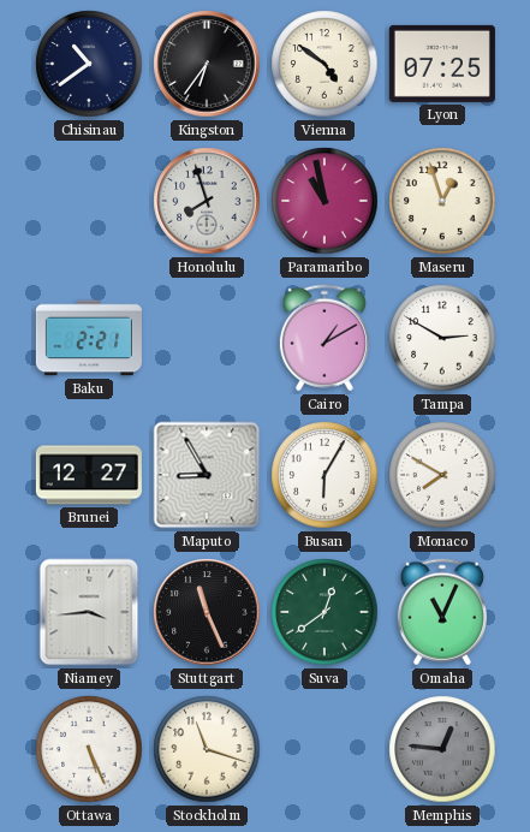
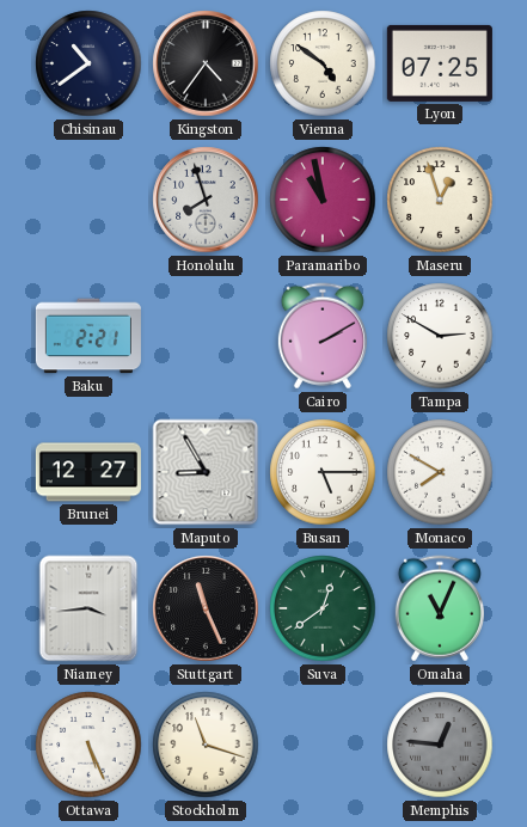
Kingston: 6:36 -> 4:36
Cairo: 1:10 -> 2:10
Busan: 6:05 -> 5:15
